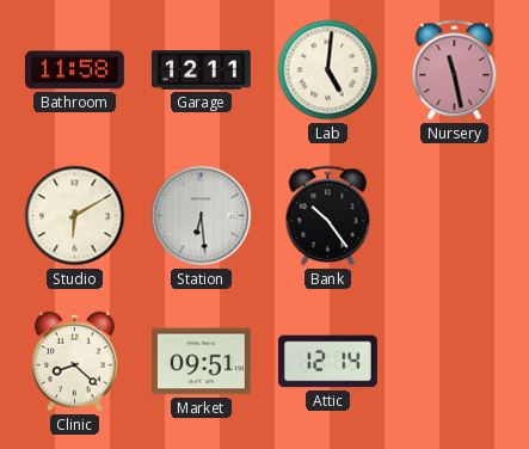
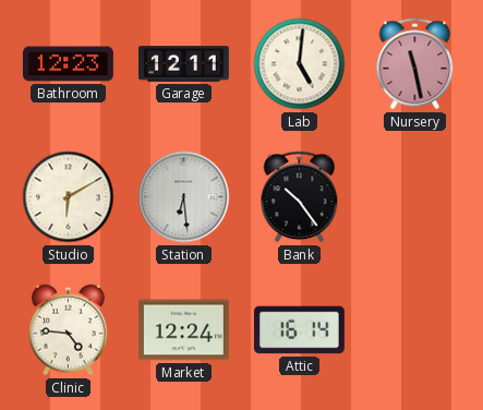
Bathroom: 11:58 -> 12:23
Clinic: 8:22 -> 4:46
Market: 09:51 -> 12:24
Attic: 12:14 -> 16:14
